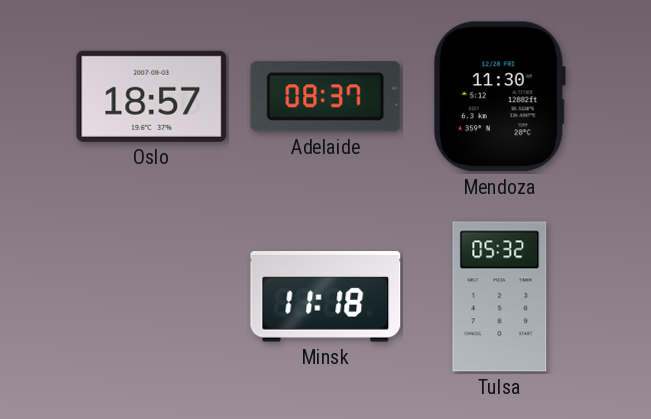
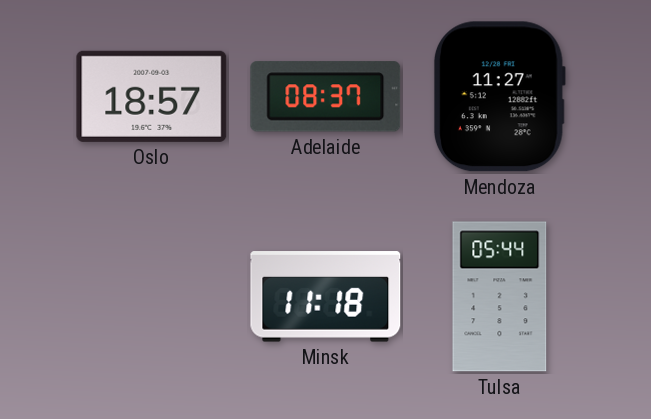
Mendoza: 11:30 -> 11:27
Tulsa: 05:32 -> 05:44
